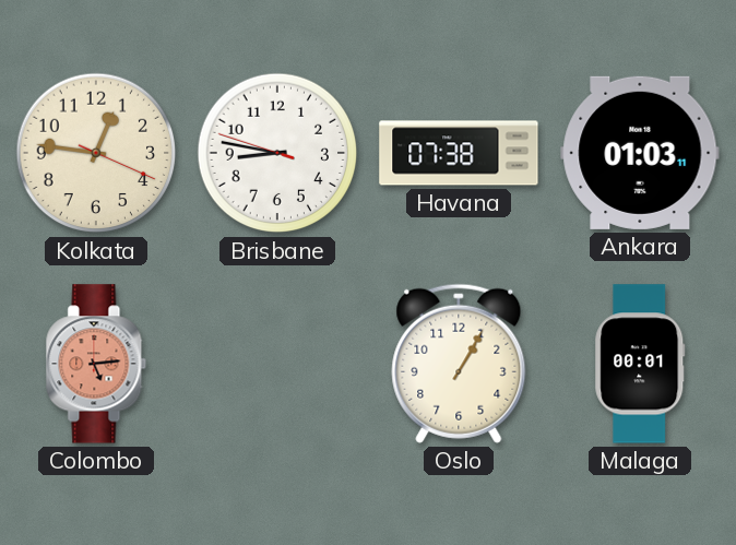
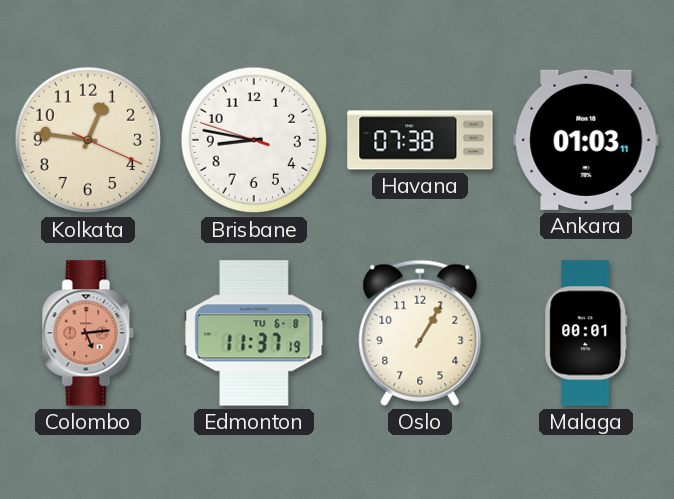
Edmonton: none -> 11:37
